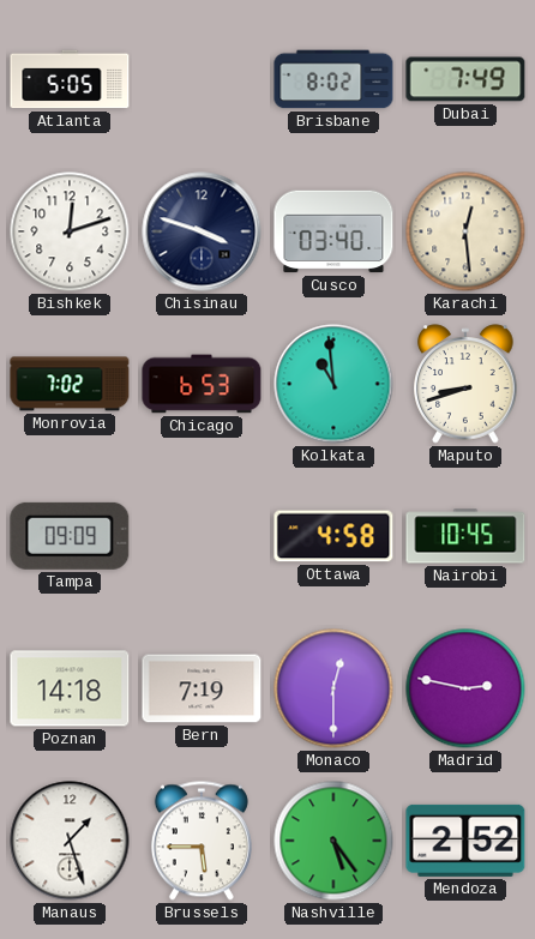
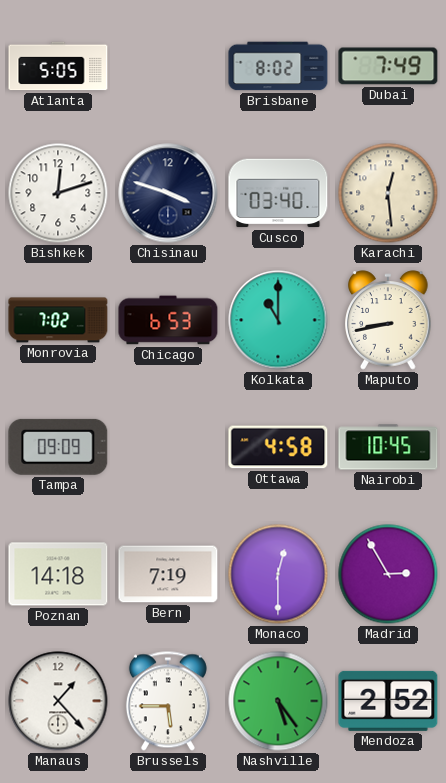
Kolkata: 10:59 -> 11:00
Maputo: 8:42 -> 8:43
Madrid: 2:47 -> 2:55
Manaus: 1:27 -> 1:23
